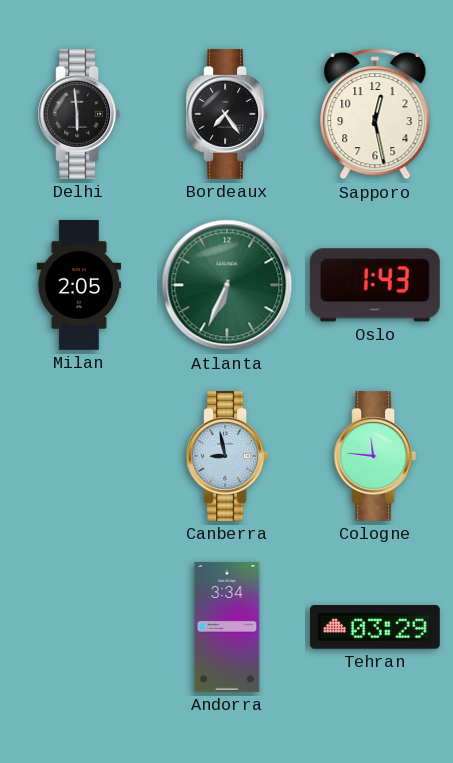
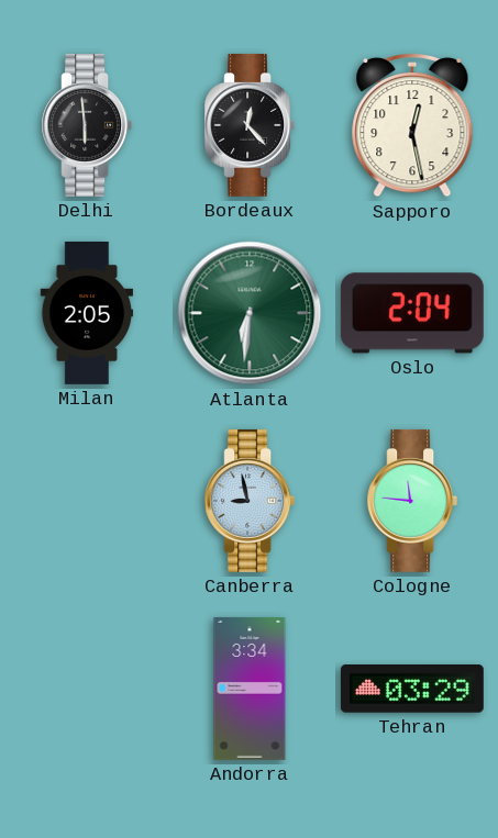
Bordeaux: 7:24 -> 12:23
Atlanta: 6:34 -> 6:31
Oslo: 1:43 -> 2:04
